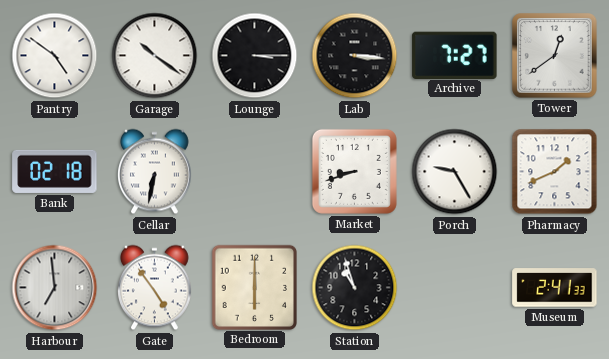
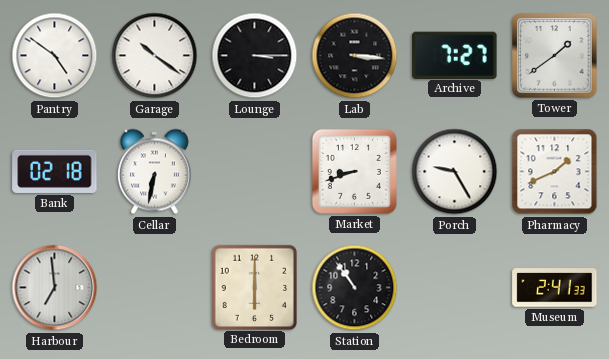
Tower: 12:39 -> 1:39
Gate: 4:54 -> none
Station: 10:57 -> 10:54
